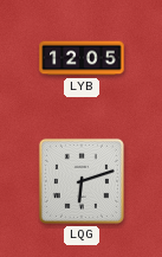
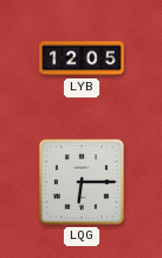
LQG: 6:12 -> 6:15
